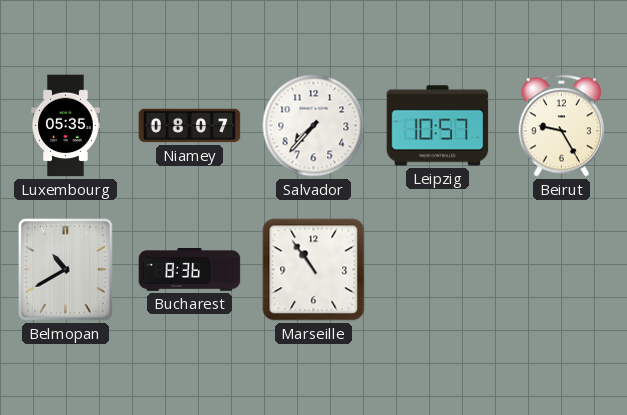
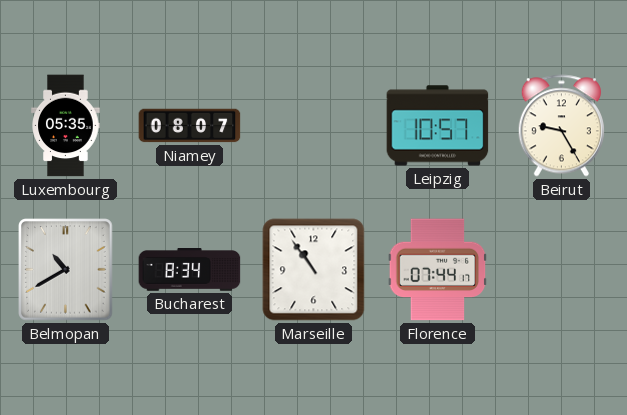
Salvador: 7:37 -> none
Bucharest: 8:36 -> 8:34
Florence: none -> 07:44
